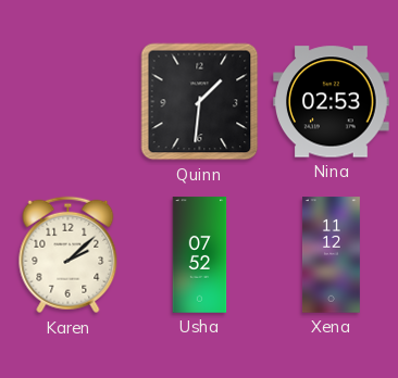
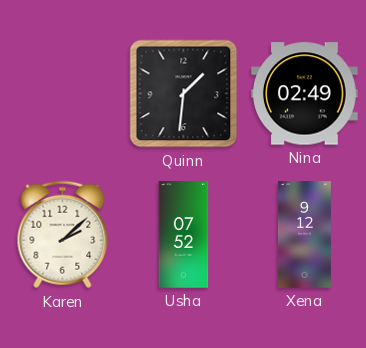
Nina: 02:53 -> 02:49
Xena: 11:12 -> 9:12
